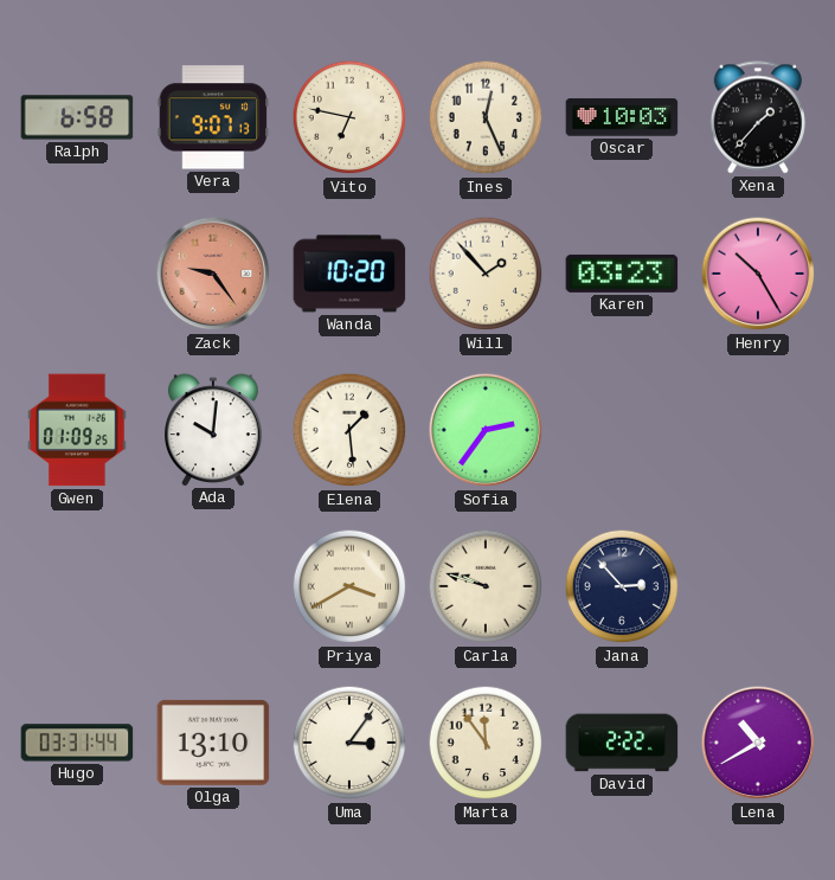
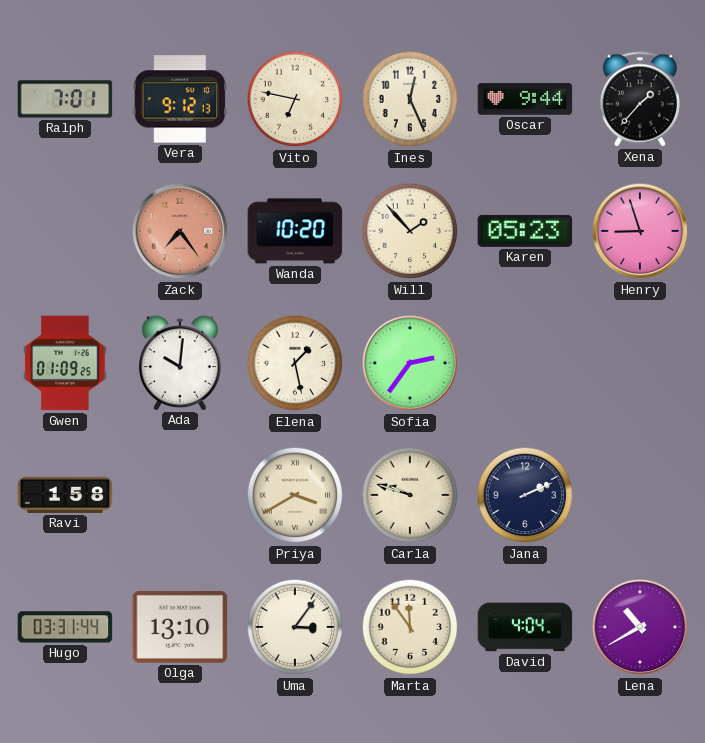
Ralph: 6:58 -> 7:01
Vera: 9:07 -> 9:12
Oscar: 10:03 -> 9:44
Zack: 9:24 -> 7:24
Karen: 03:23 -> 05:23
Henry: 10:25 -> 8:57
Elena: 1:29 -> 1:28
Ravi: none -> 1:58
Jana: 2:53 -> 2:11
David: 2:22 -> 4:04
